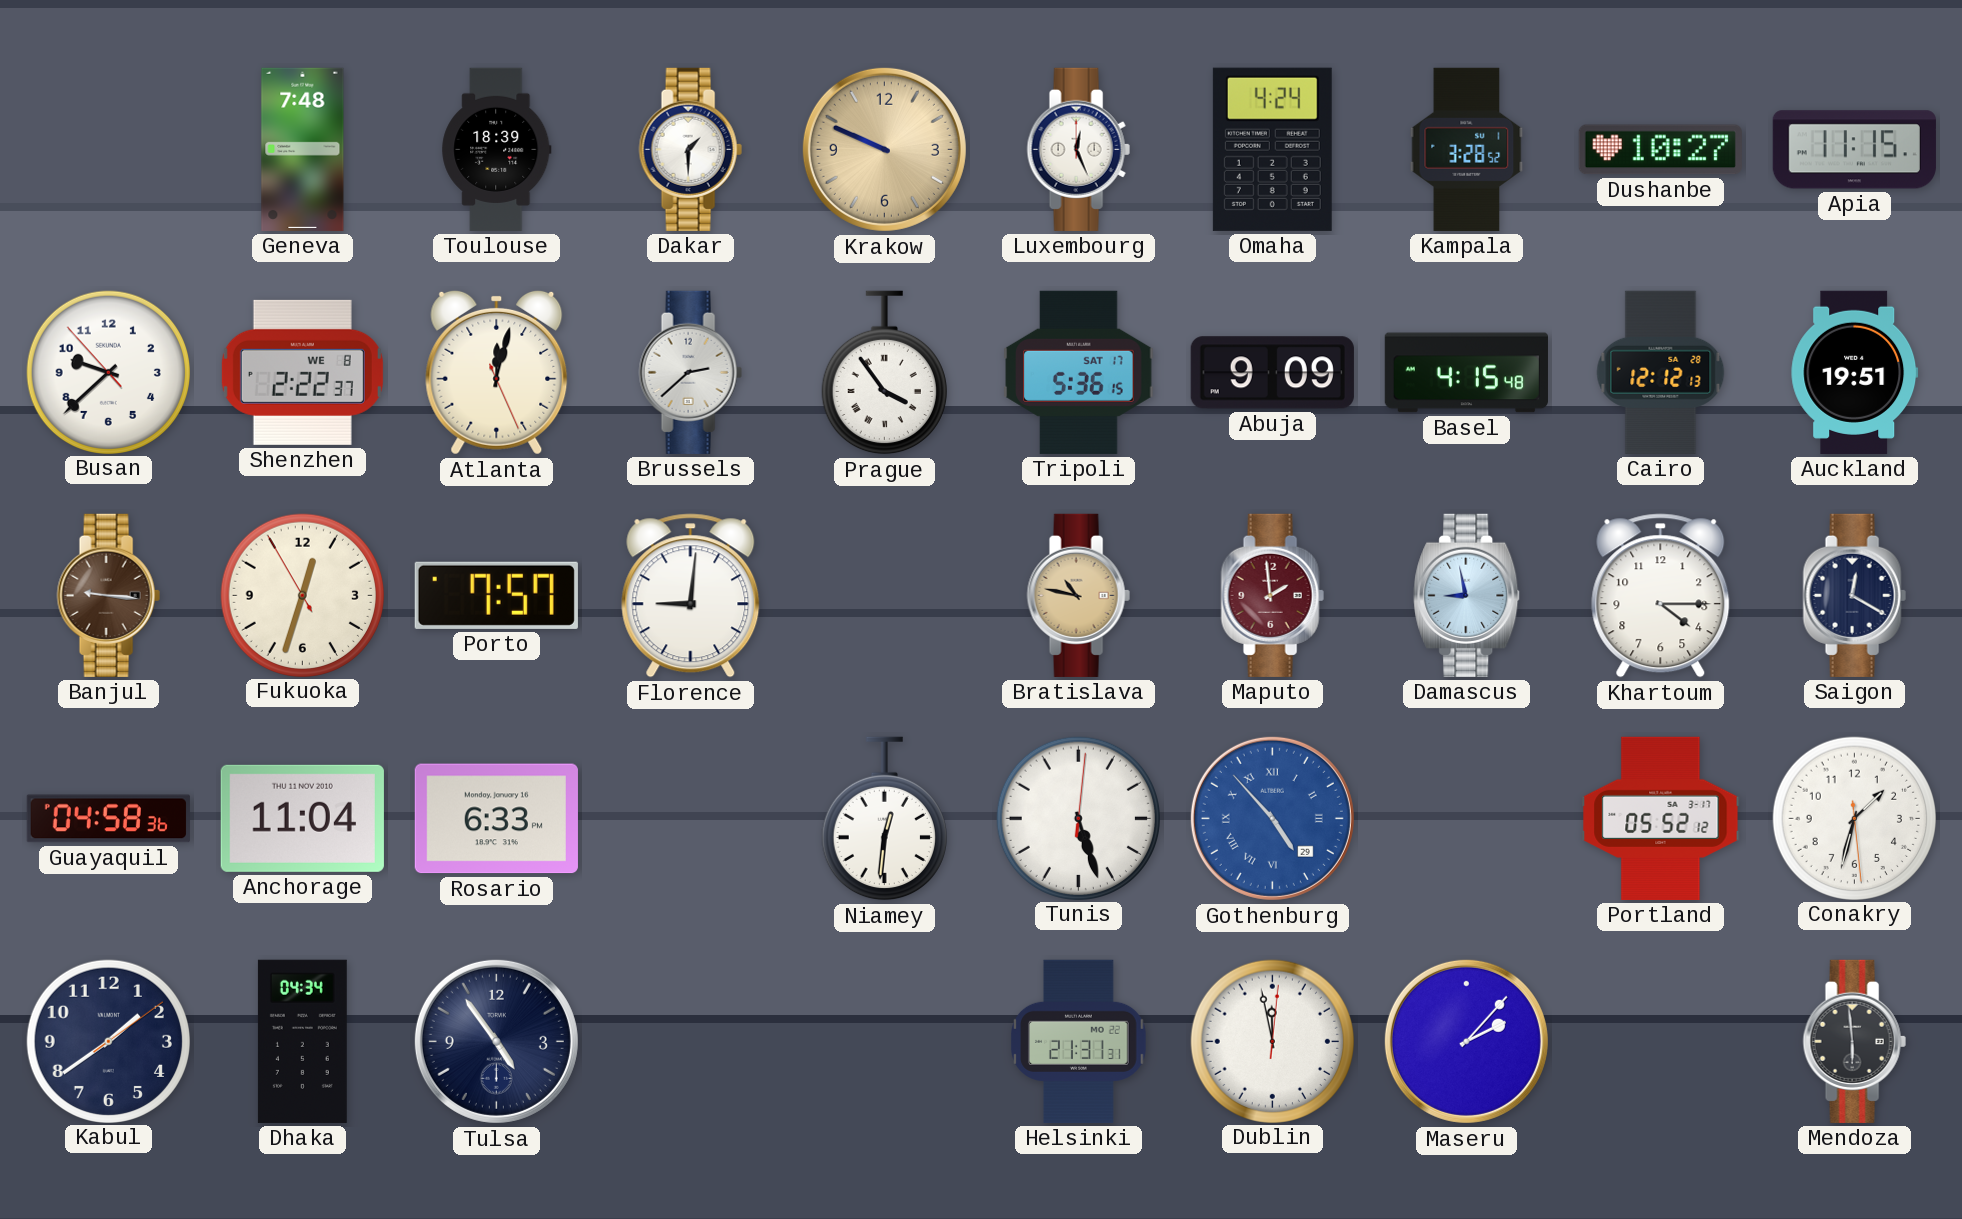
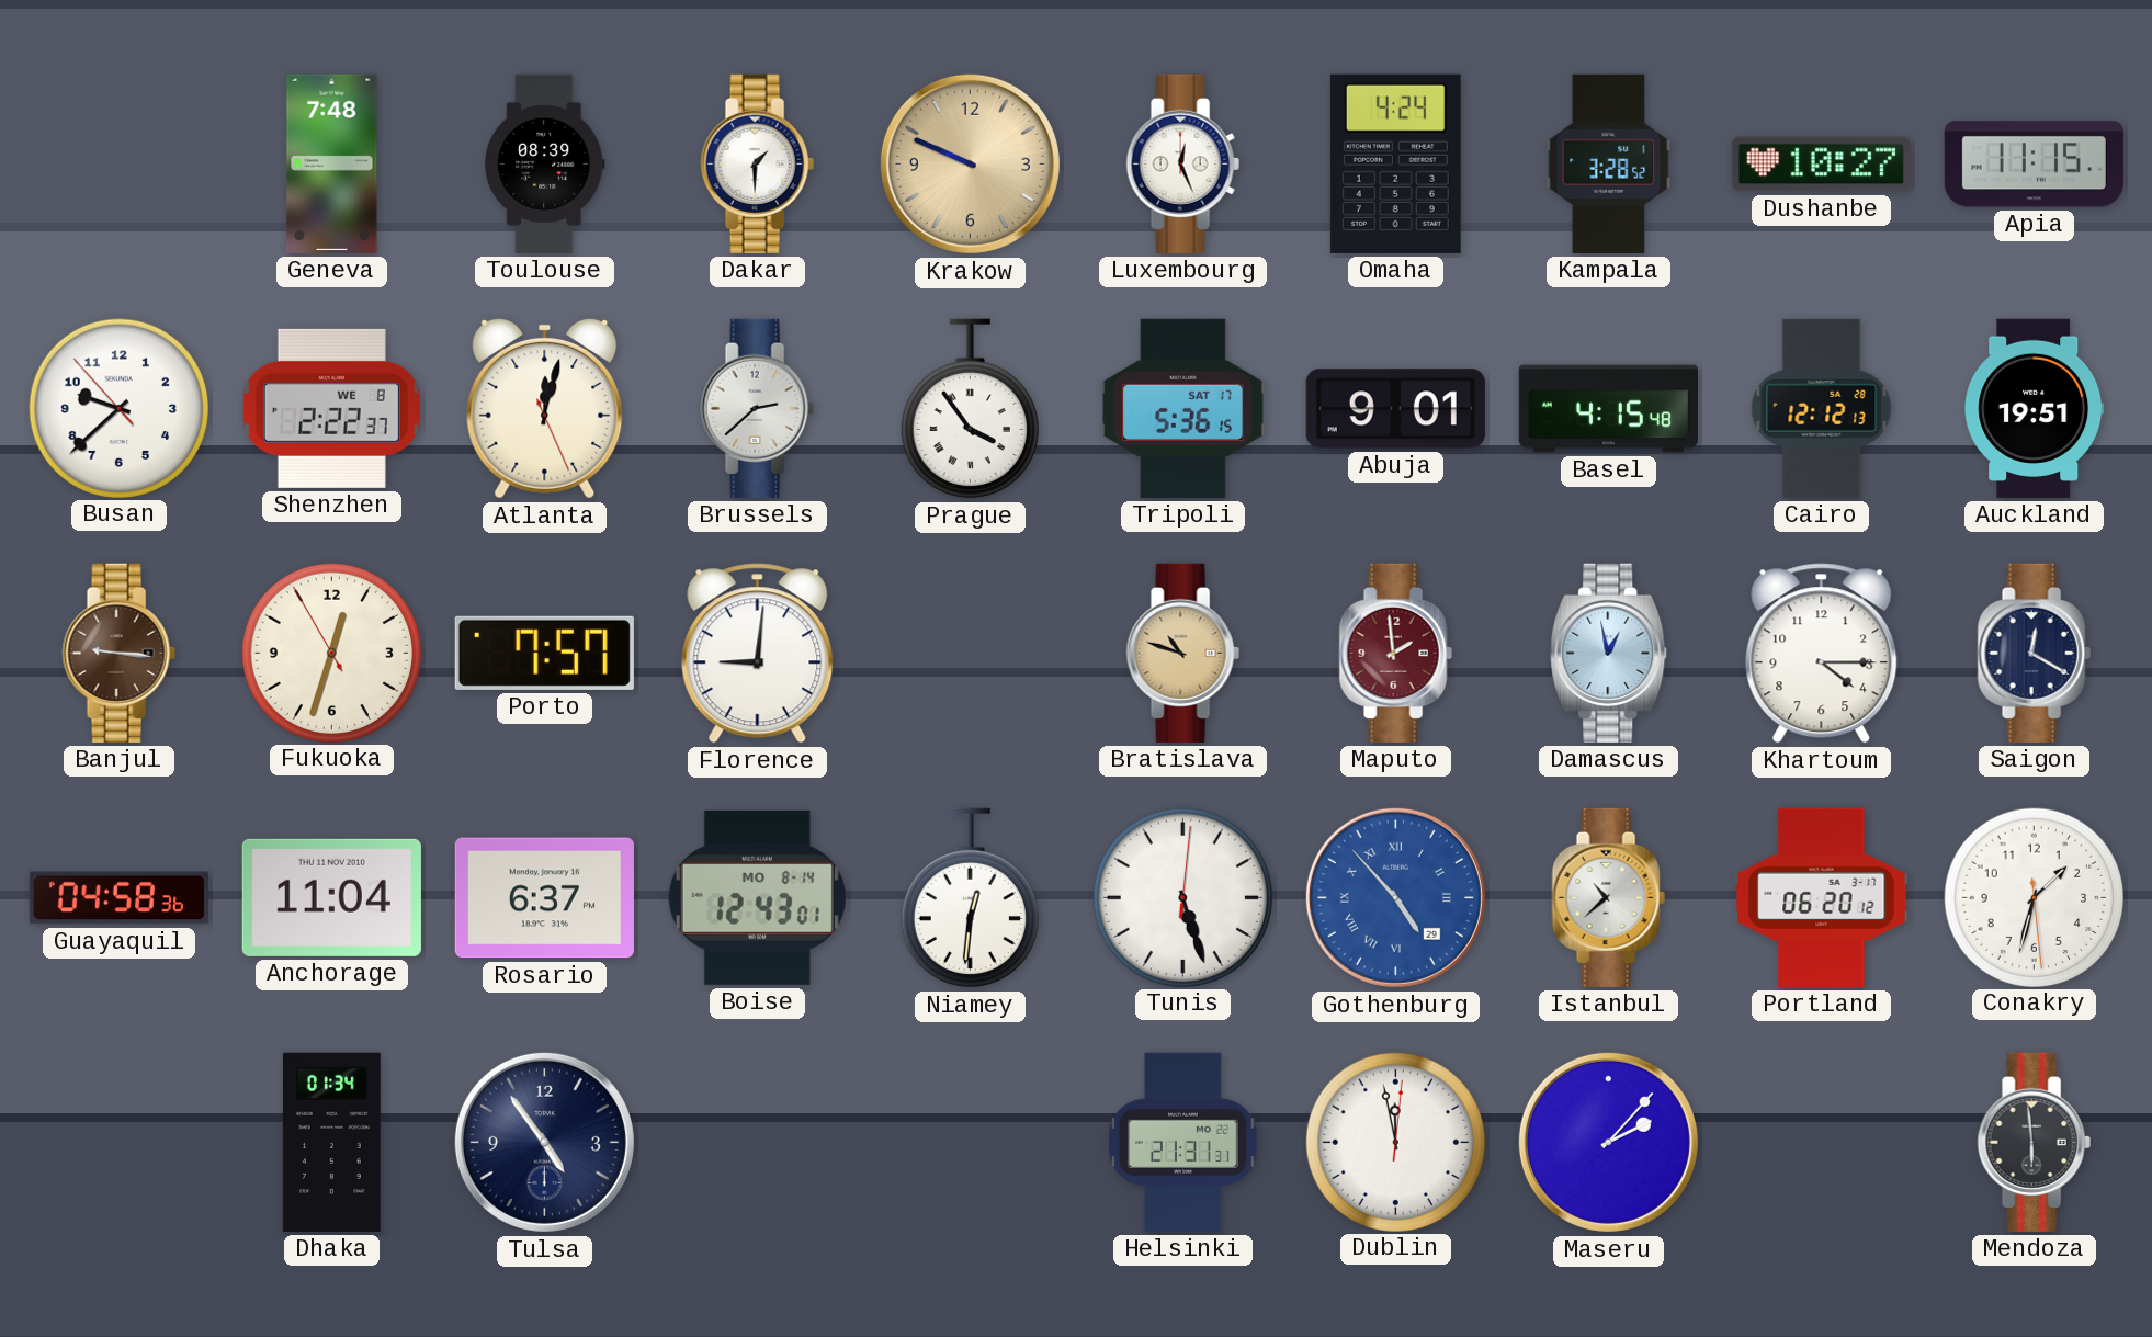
Toulouse: 18:39 -> 08:39
Abuja: 9:09 -> 9:01
Bratislava: 10:47 -> 10:48
Damascus: 8:58 -> 12:58
Rosario: 6:33 -> 6:37
Boise: none -> 12:43
Istanbul: none -> 10:38
Portland: 05:52 -> 06:20
Kabul: 1:39 -> none
Dhaka: 04:34 -> 01:34
